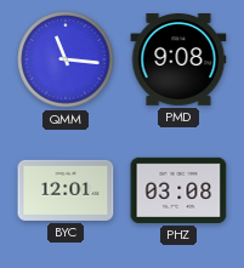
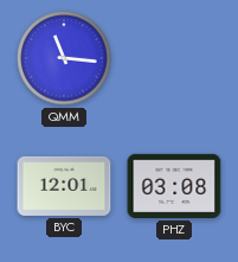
PMD: 9:08 -> none
